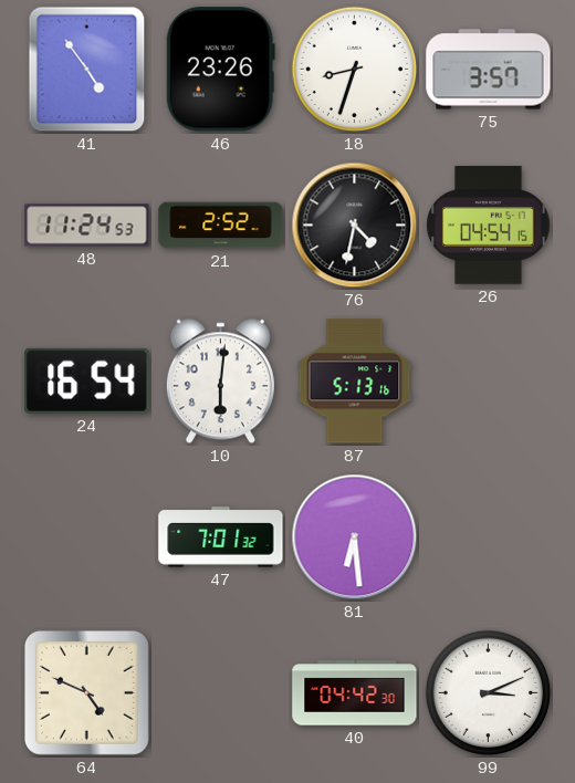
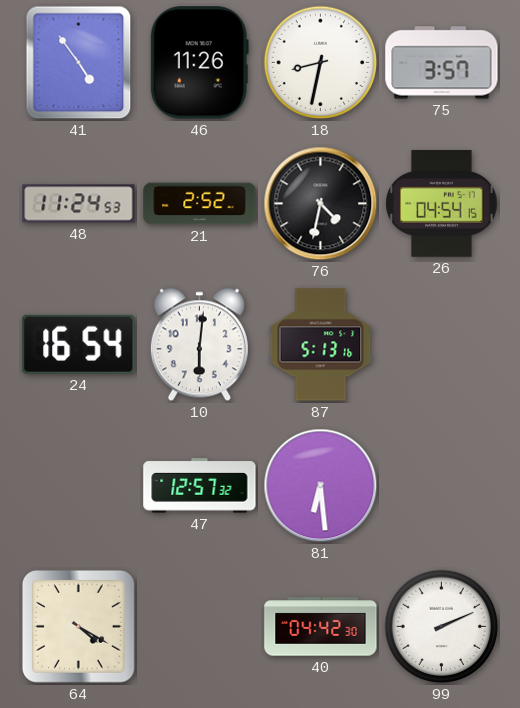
46: 23:26 -> 11:26
18: 8:33 -> 8:32
47: 7:01 -> 12:57
64: 4:49 -> 4:20
99: 3:11 -> 2:11
